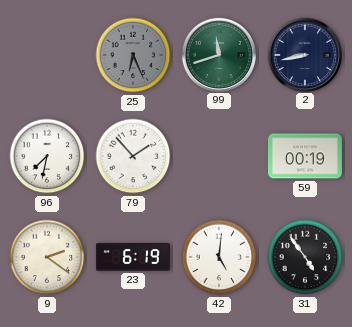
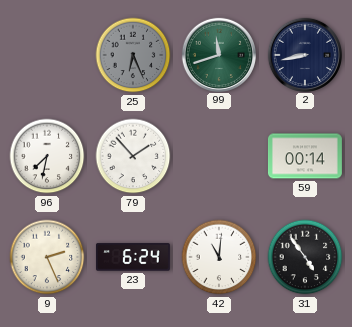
59: 00:19 -> 00:14
9: 2:21 -> 2:26
23: 6:19 -> 6:24
42: 5:01 -> 11:01
